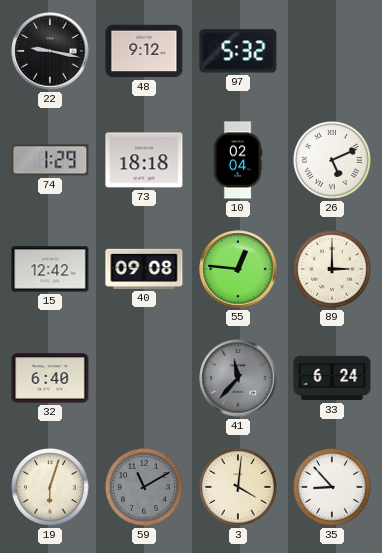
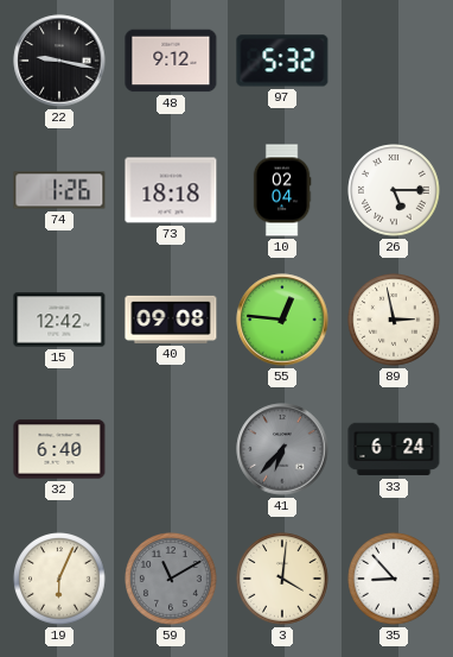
74: 1:29 -> 1:26
26: 5:11 -> 5:15
89: 3:00 -> 2:58
41: 11:37 -> 6:37
19: 6:03 -> 6:04
